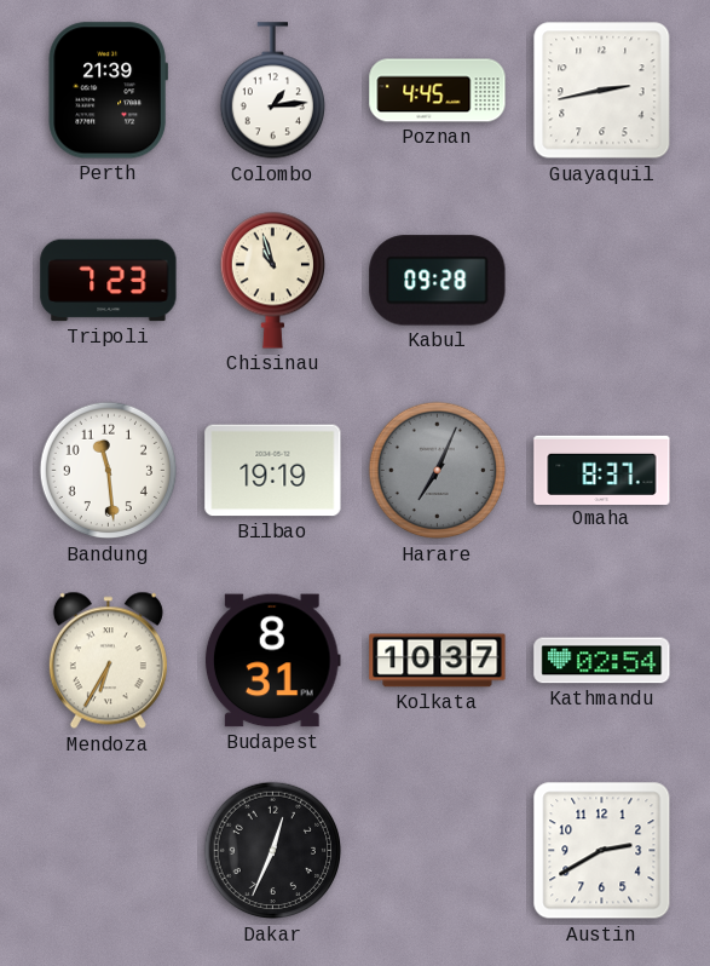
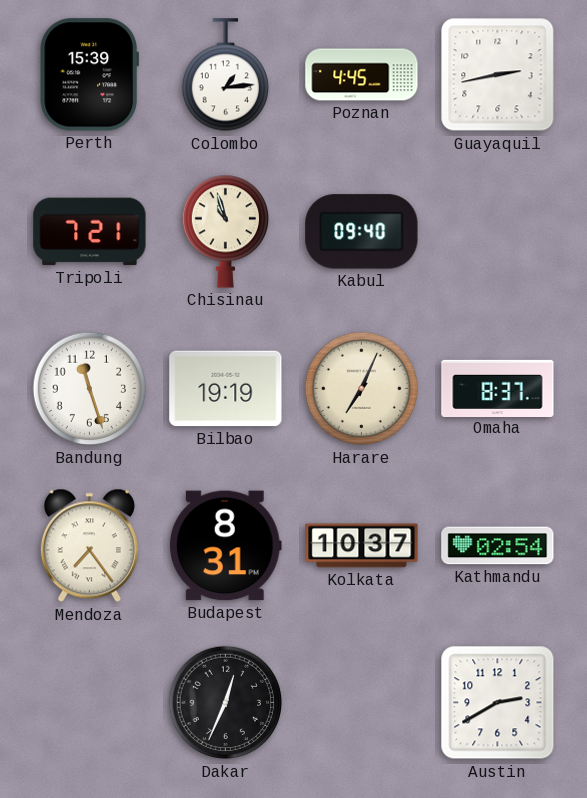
Perth: 21:39 -> 15:39
Tripoli: 7:23 -> 7:21
Kabul: 09:28 -> 09:40
Bandung: 11:29 -> 11:27
Harare dial: grey -> cream
Mendoza: 6:35 -> 7:24
